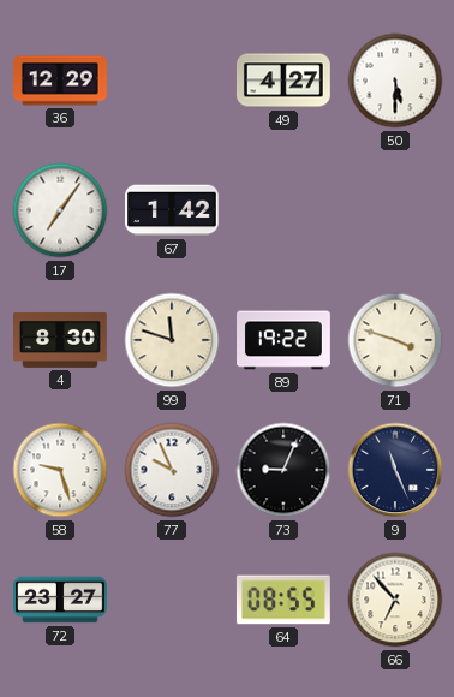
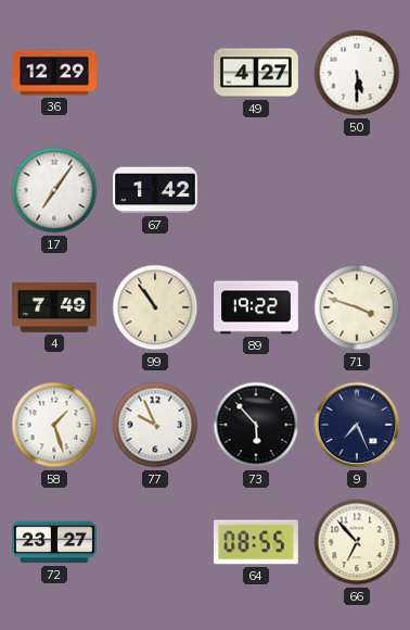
4: 8:30 -> 7:49
99: 11:48 -> 10:54
58: 9:27 -> 1:27
73: 9:04 -> 5:53
9: 11:26 -> 7:26
